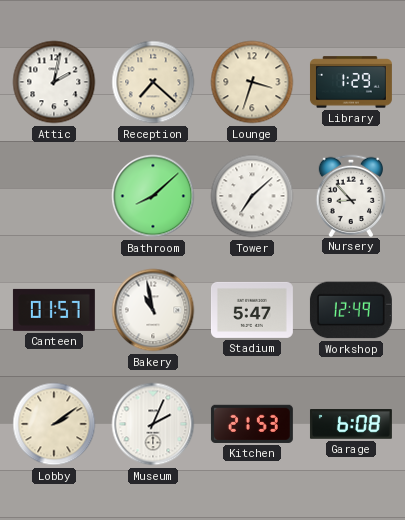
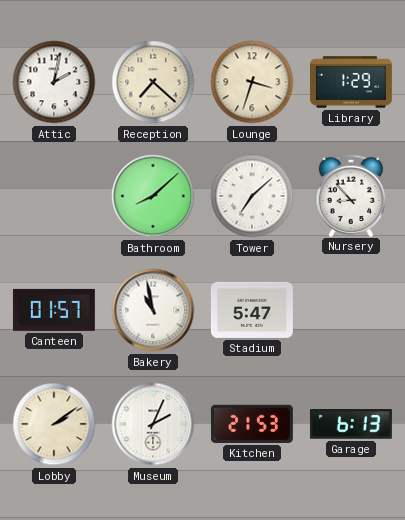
Workshop: 12:49 -> none
Garage: 6:08 -> 6:13
